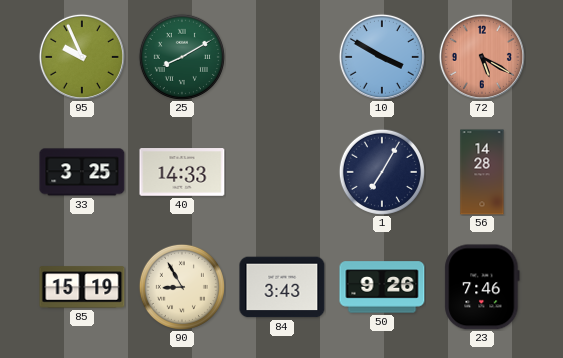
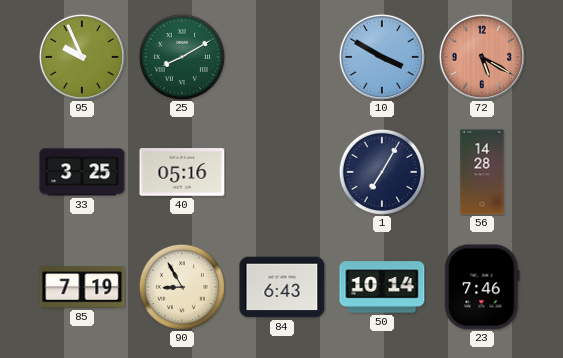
40: 14:33 -> 05:16
85: 15:19 -> 7:19
84: 3:43 -> 6:43
50: 9:26 -> 10:14
